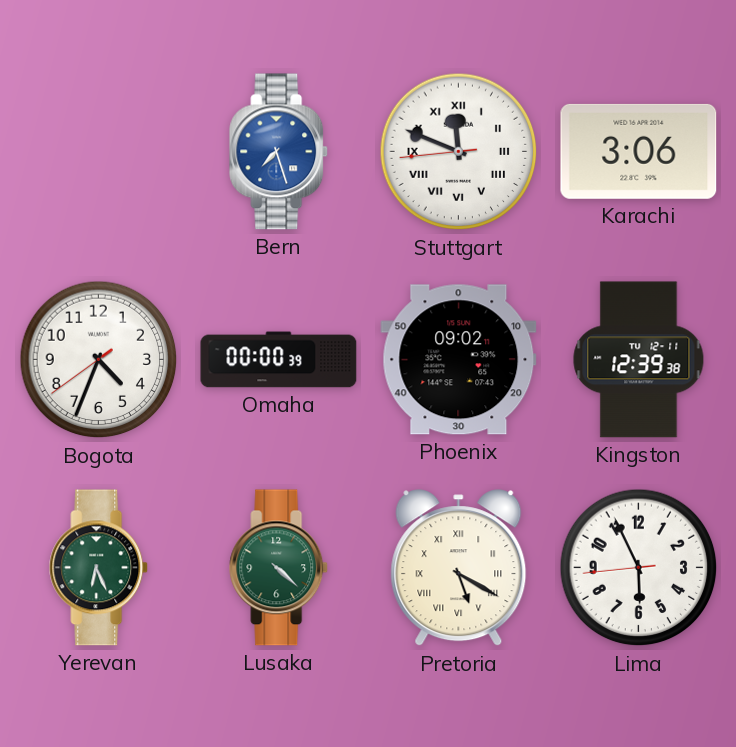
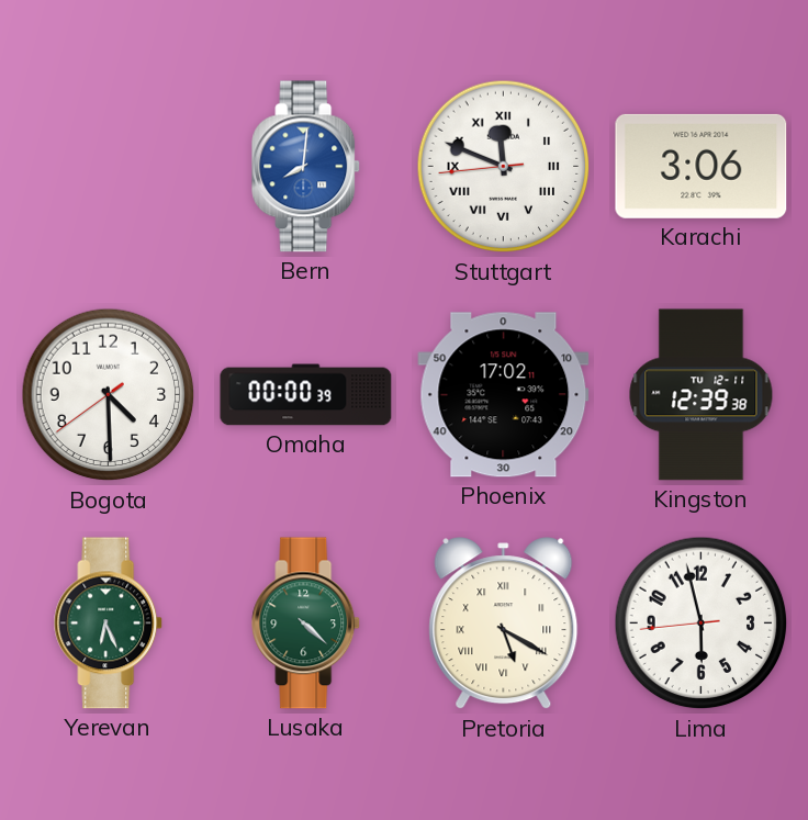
Bern: 7:27 -> 8:01
Bogota: 4:33 -> 4:29
Phoenix: 09:02 -> 17:02
Lima: 5:55 -> 5:57
